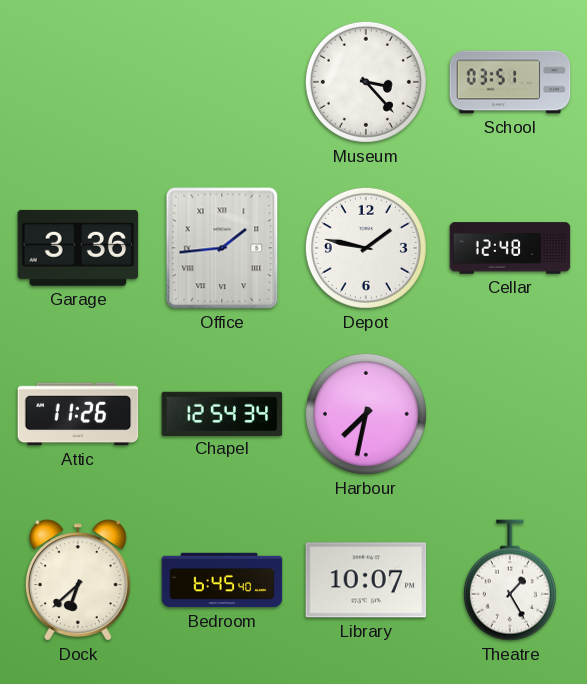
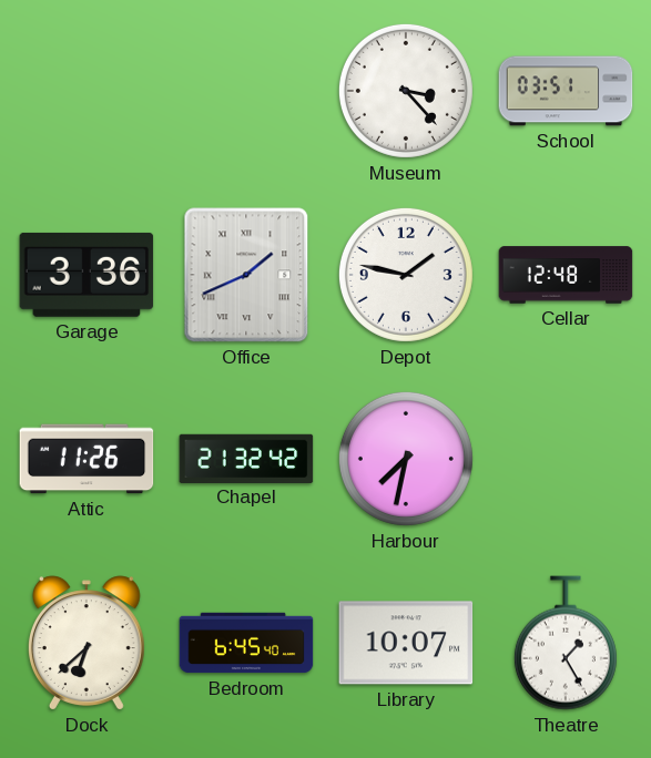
Office: 1:44 -> 1:41
Chapel: 12:54 -> 21:32
